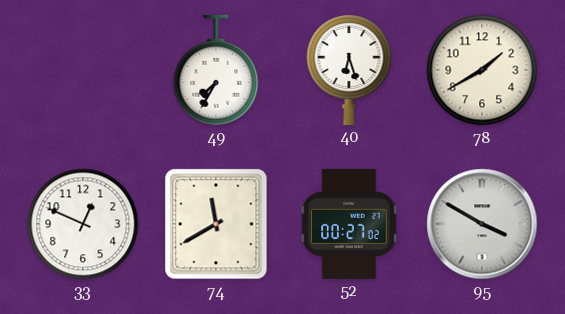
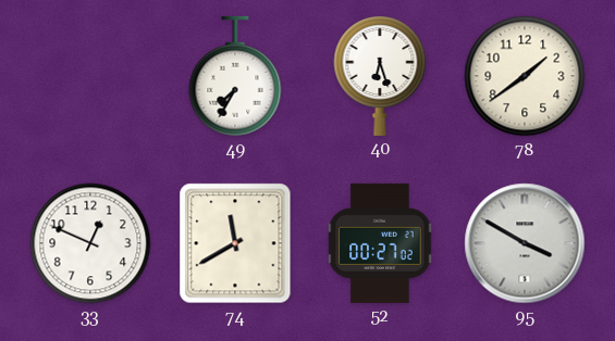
78: 1:40 -> 1:39
